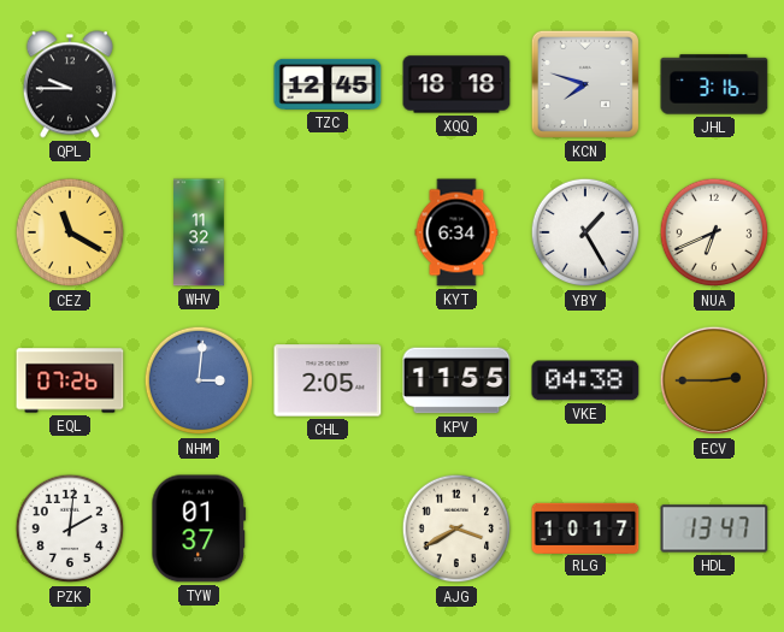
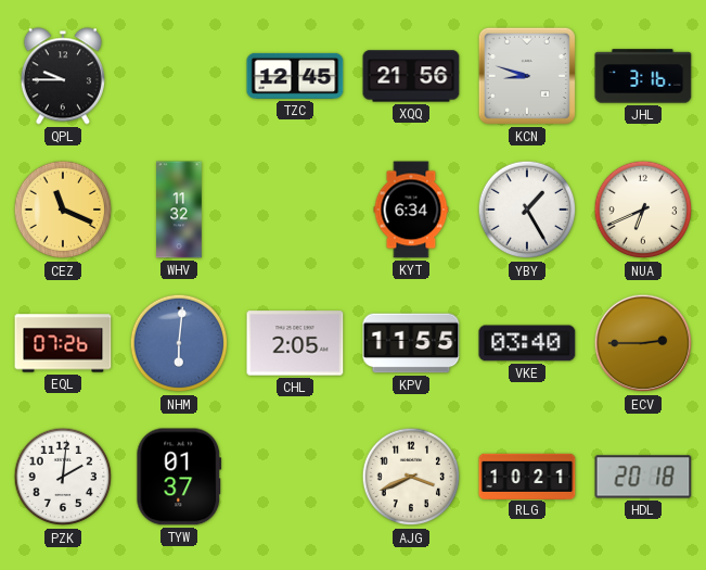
XQQ: 18:18 -> 21:56
KCN: 7:48 -> 8:48
CEZ: 11:20 -> 11:19
NHM: 3:01 -> 6:01
VKE: 04:38 -> 03:40
AJG: 3:40 -> 3:41
RLG: 10:17 -> 10:21
HDL: 13:47 -> 20:18
